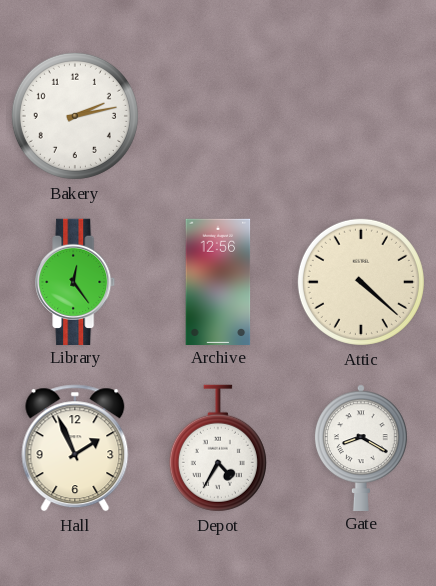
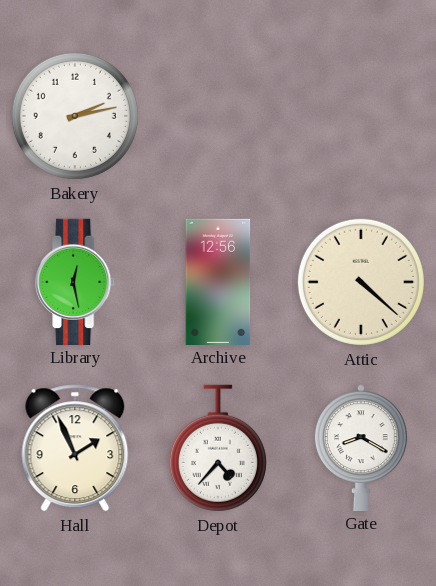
Library: 12:24 -> 12:28
Depot: 4:35 -> 4:37
